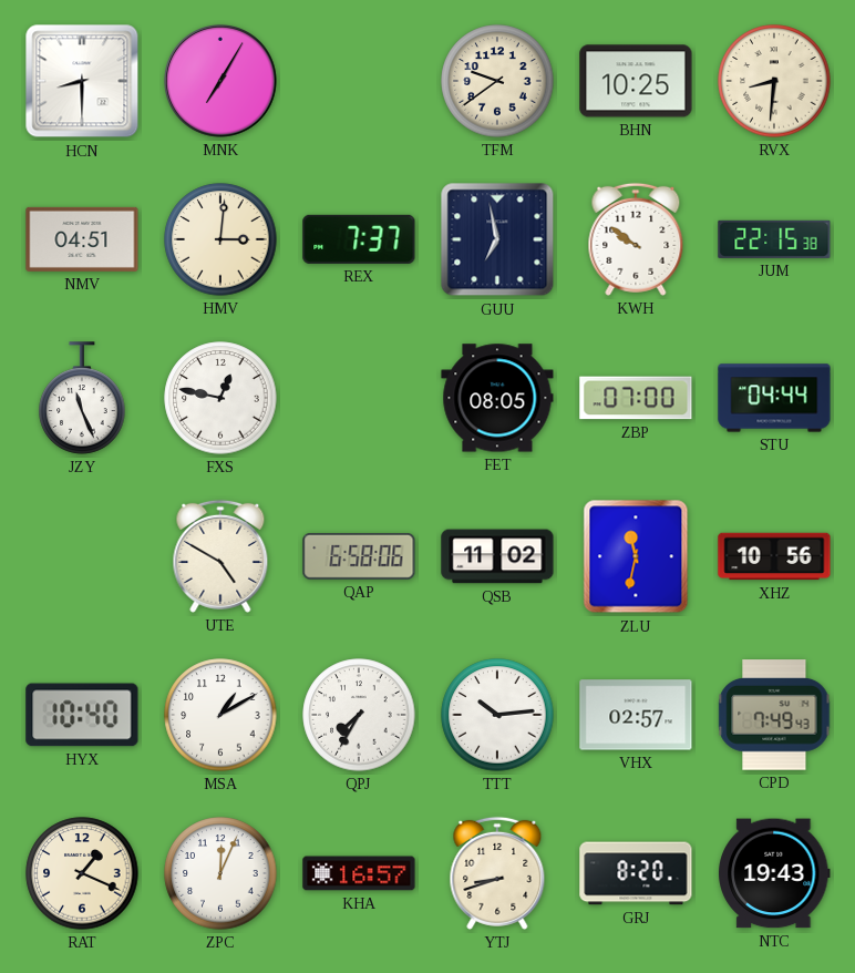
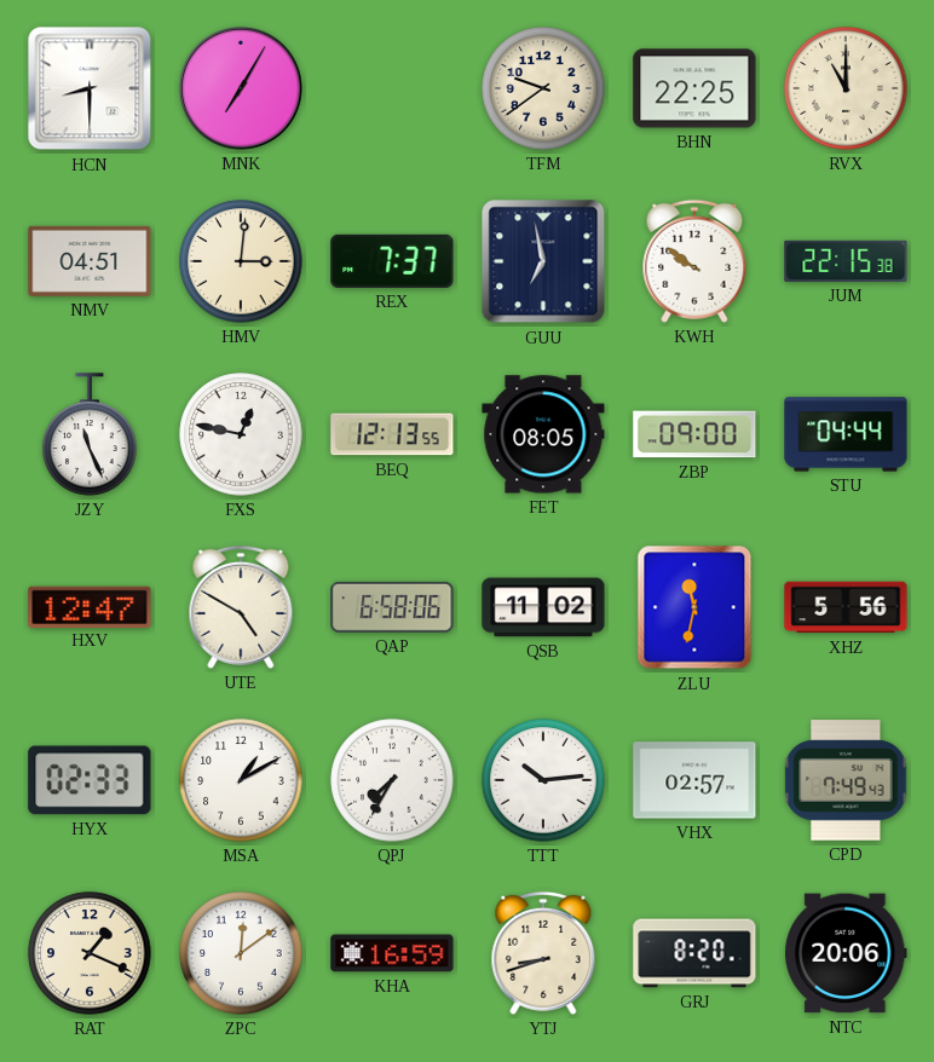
BHN: 10:25 -> 22:25
RVX: 8:31 -> 11:00
BEQ: none -> 12:13
ZBP: 07:00 -> 09:00
HXV: none -> 12:47
XHZ: 10:56 -> 5:56
HYX: 10:40 -> 02:33
ZPC: 12:04 -> 12:09
KHA: 16:57 -> 16:59
NTC: 19:43 -> 20:06
